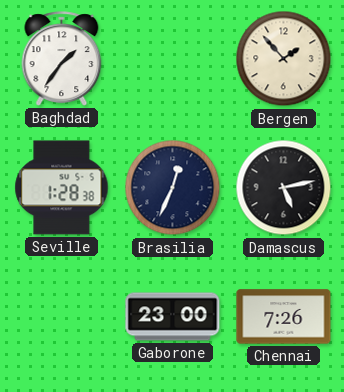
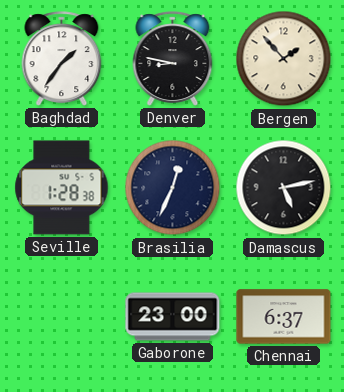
Denver: none -> 8:47
Chennai: 7:26 -> 6:37
